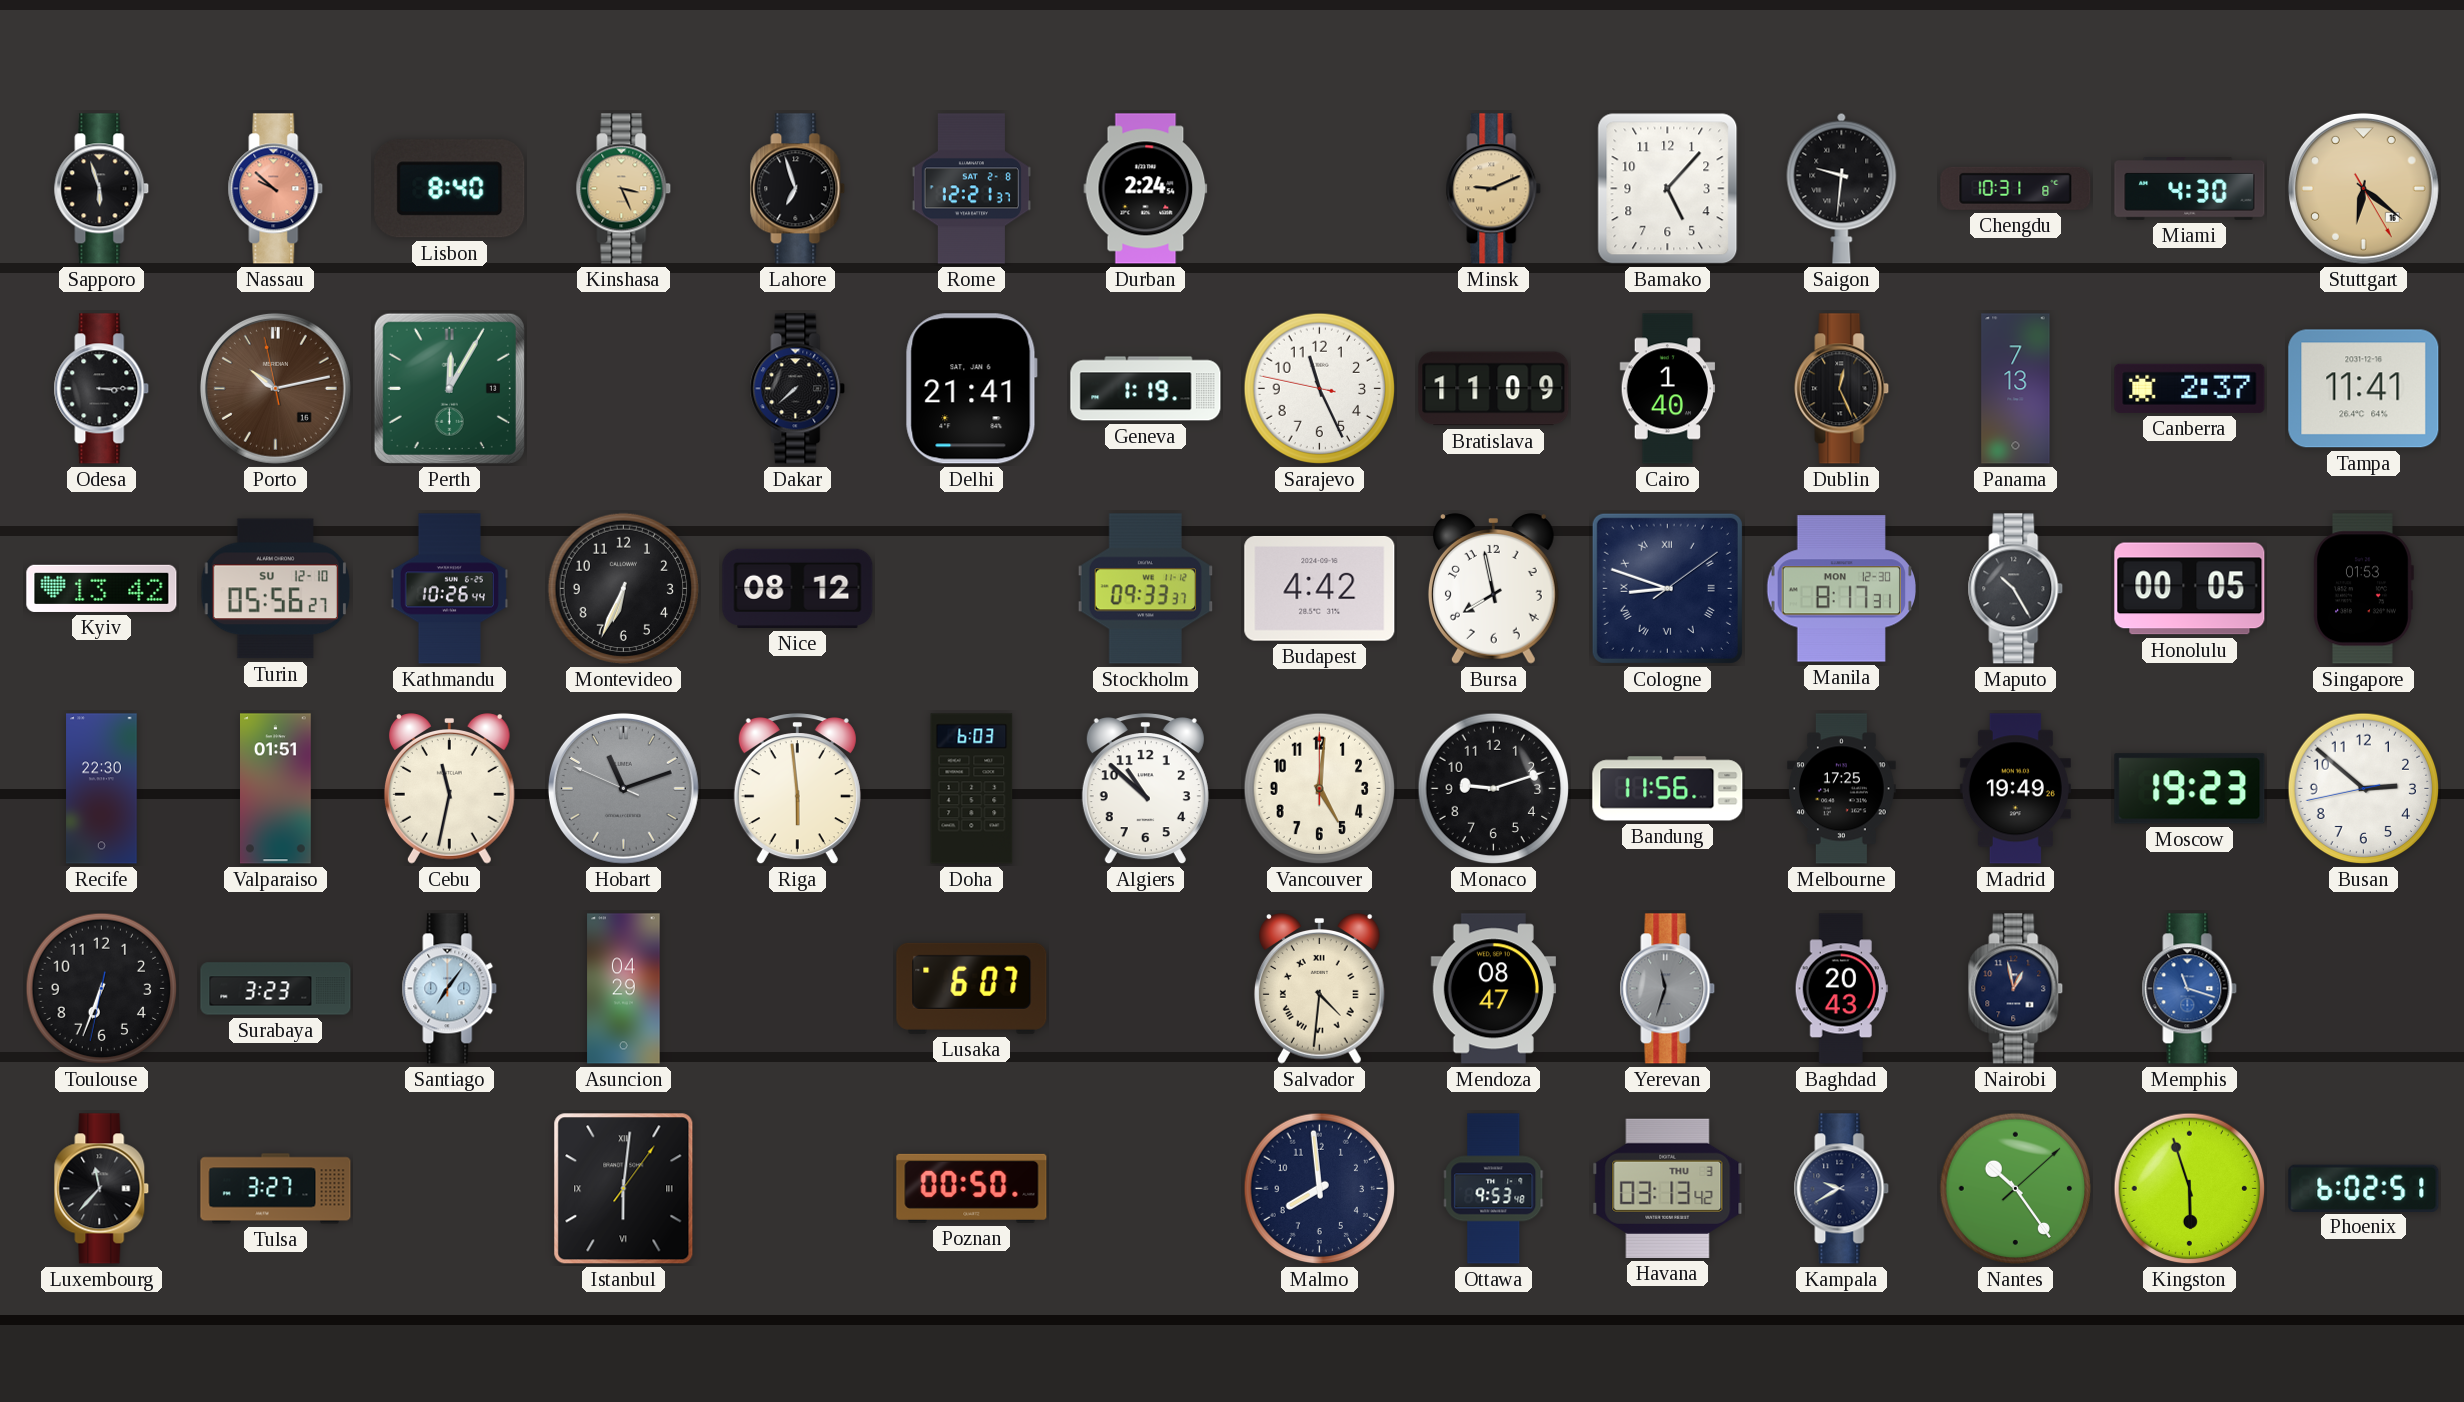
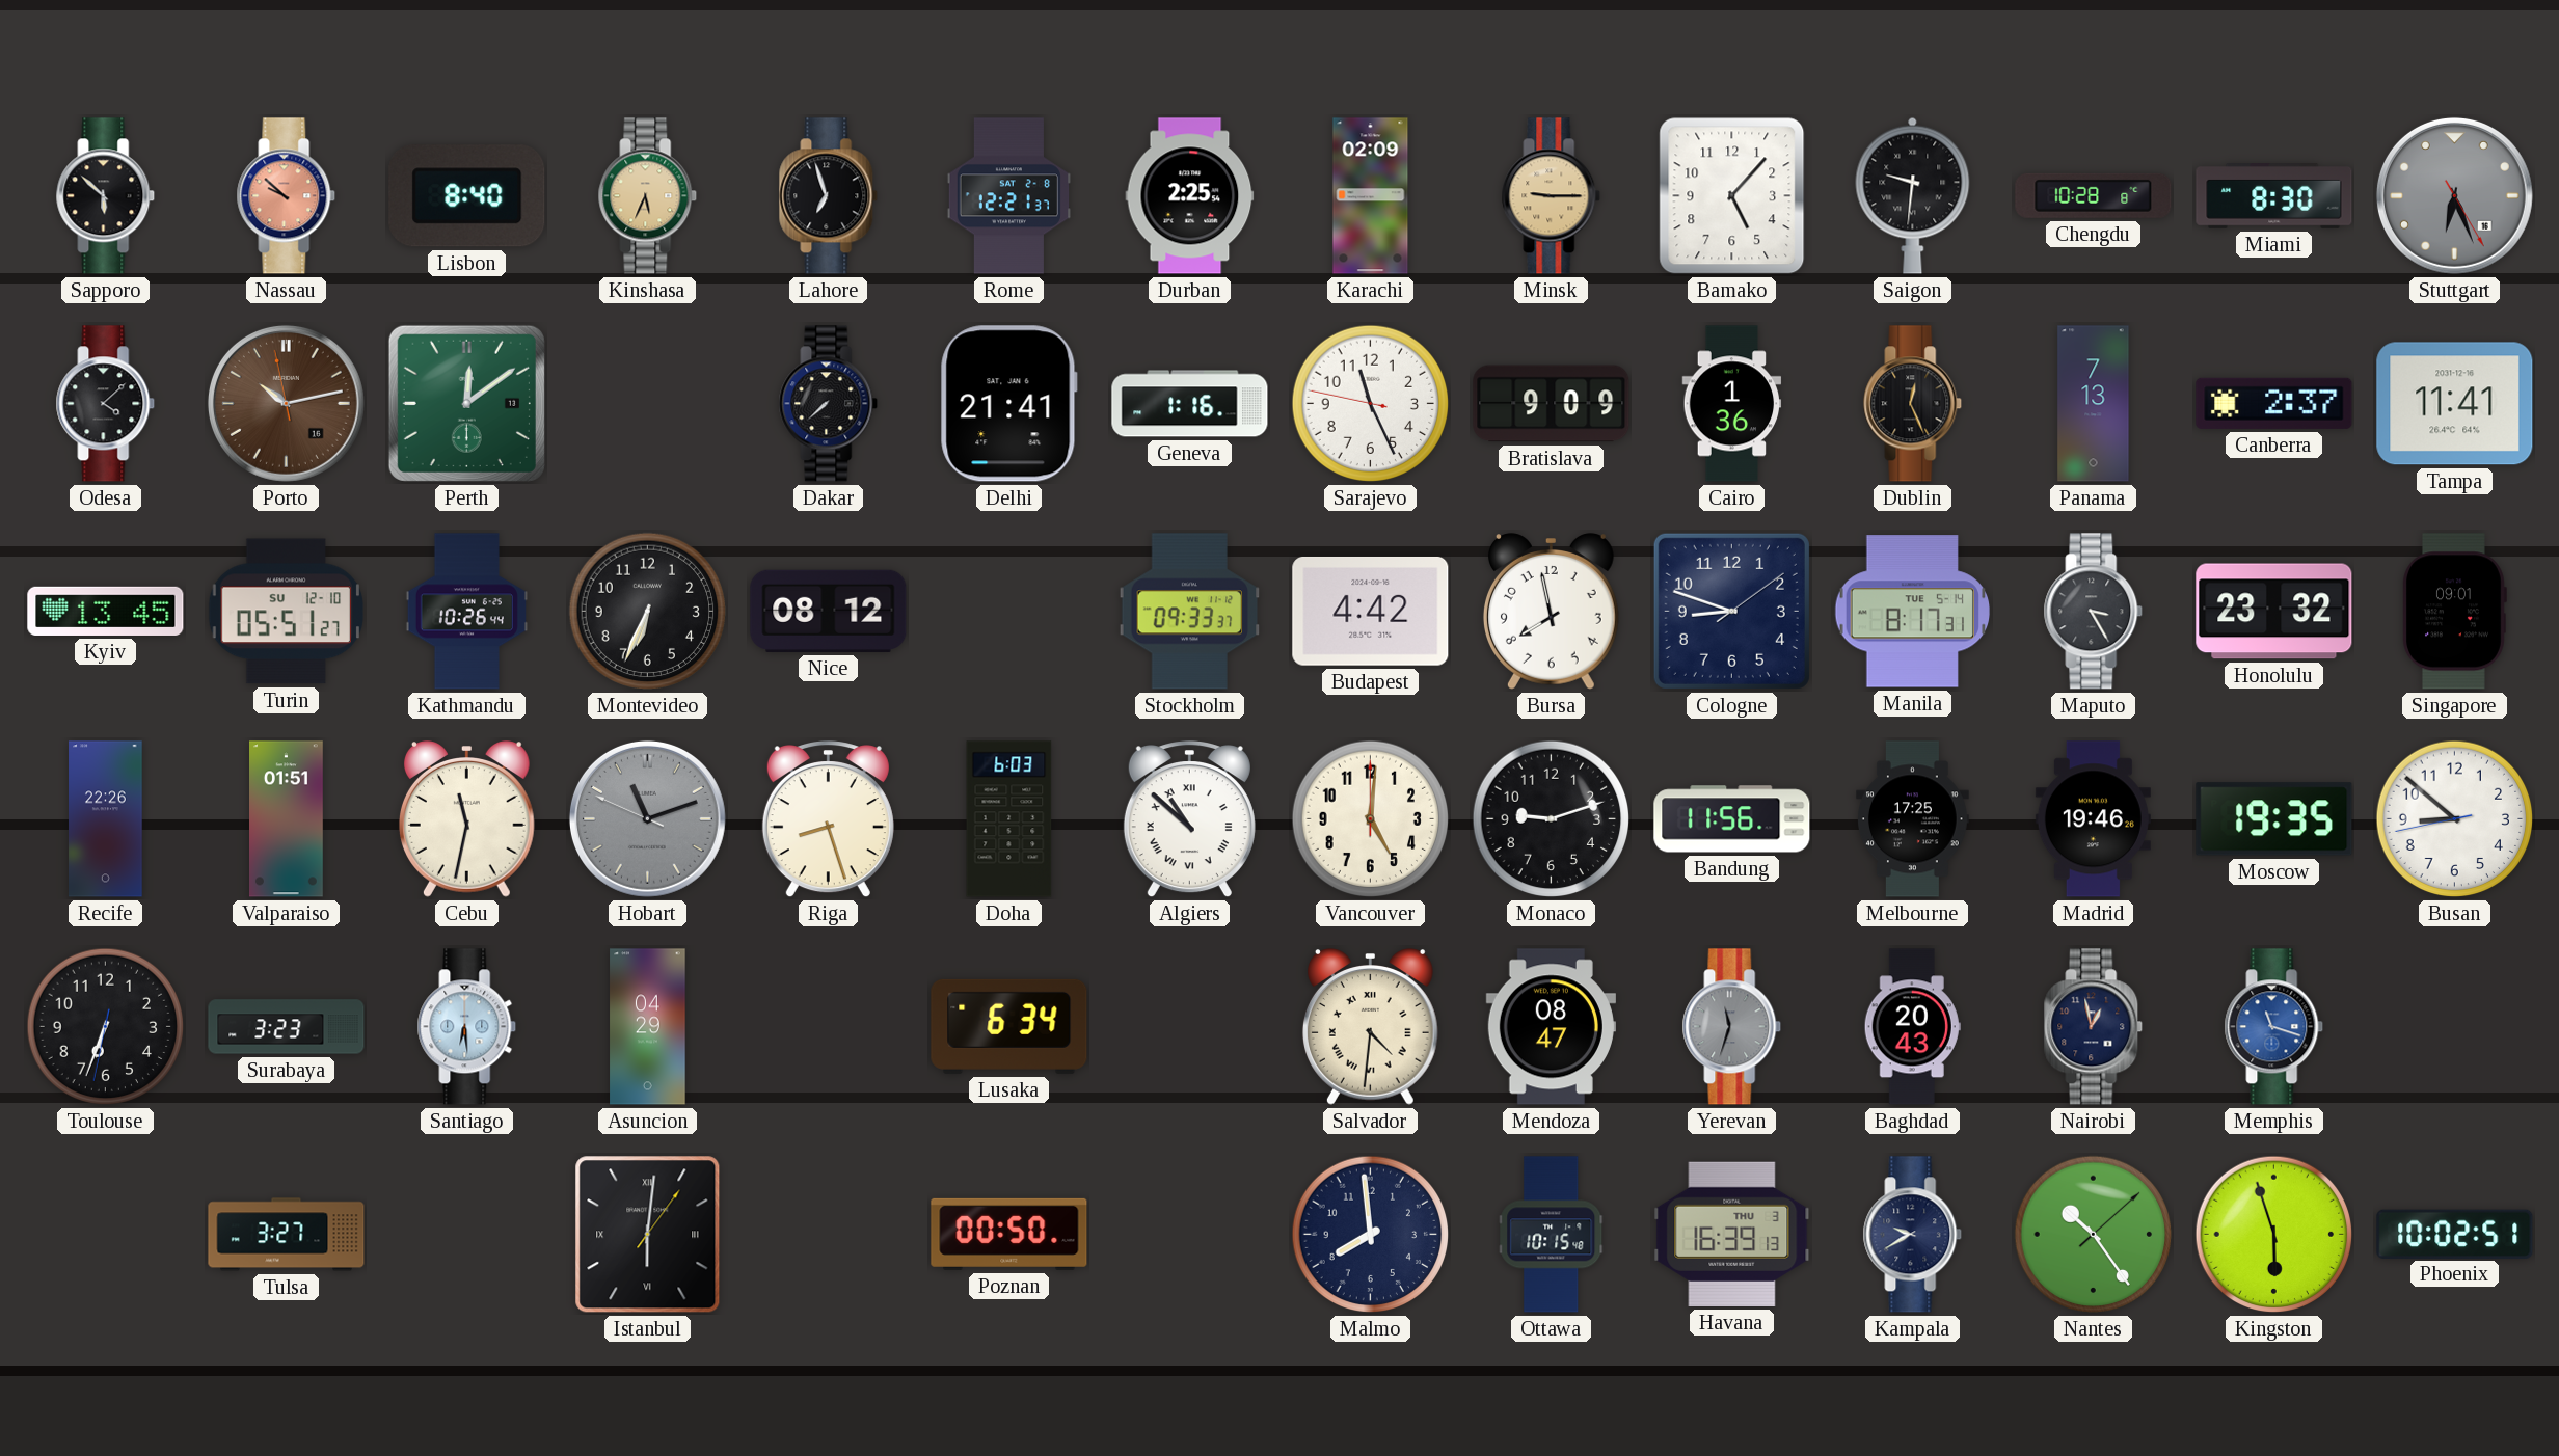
Sapporo: 5:57 -> 5:52
Kinshasa: 3:26 -> 5:34
Durban: 2:24 -> 2:25
Karachi: none -> 02:09
Minsk: 9:11 -> 9:15
Chengdu: 10:31 -> 10:28
Miami: 4:30 -> 8:30
Stuttgart: 6:21 -> 6:26
Stuttgart dial: champagne -> grey
Odesa: 3:15 -> 4:08
Perth: 12:05 -> 12:09
Geneva: 1:19 -> 1:16
Bratislava: 11:09 -> 9:09
Cairo: 1:40 -> 1:36
Kyiv: 13:42 -> 13:45
Turin: 05:56 -> 05:51
Cologne numerals: Roman -> Arabic
Manila date: MON 12-30 -> TUE 5-14
Maputo: 10:25 -> 3:25
Honolulu: 00:05 -> 23:32
Singapore: 01:53 -> 09:01
Recife: 22:30 -> 22:26
Riga: 5:59 -> 8:27
Algiers numerals: Arabic -> Roman
Madrid: 19:49 -> 19:46
Moscow: 19:23 -> 19:35
Busan: 2:51 -> 8:51
Santiago: 7:06 -> 6:29
Lusaka: 6:07 -> 6:34
Luxembourg: 11:37 -> none
Ottawa: 9:53 -> 10:15
Havana: 03:13 -> 16:39
Phoenix: 6:02 -> 10:02
